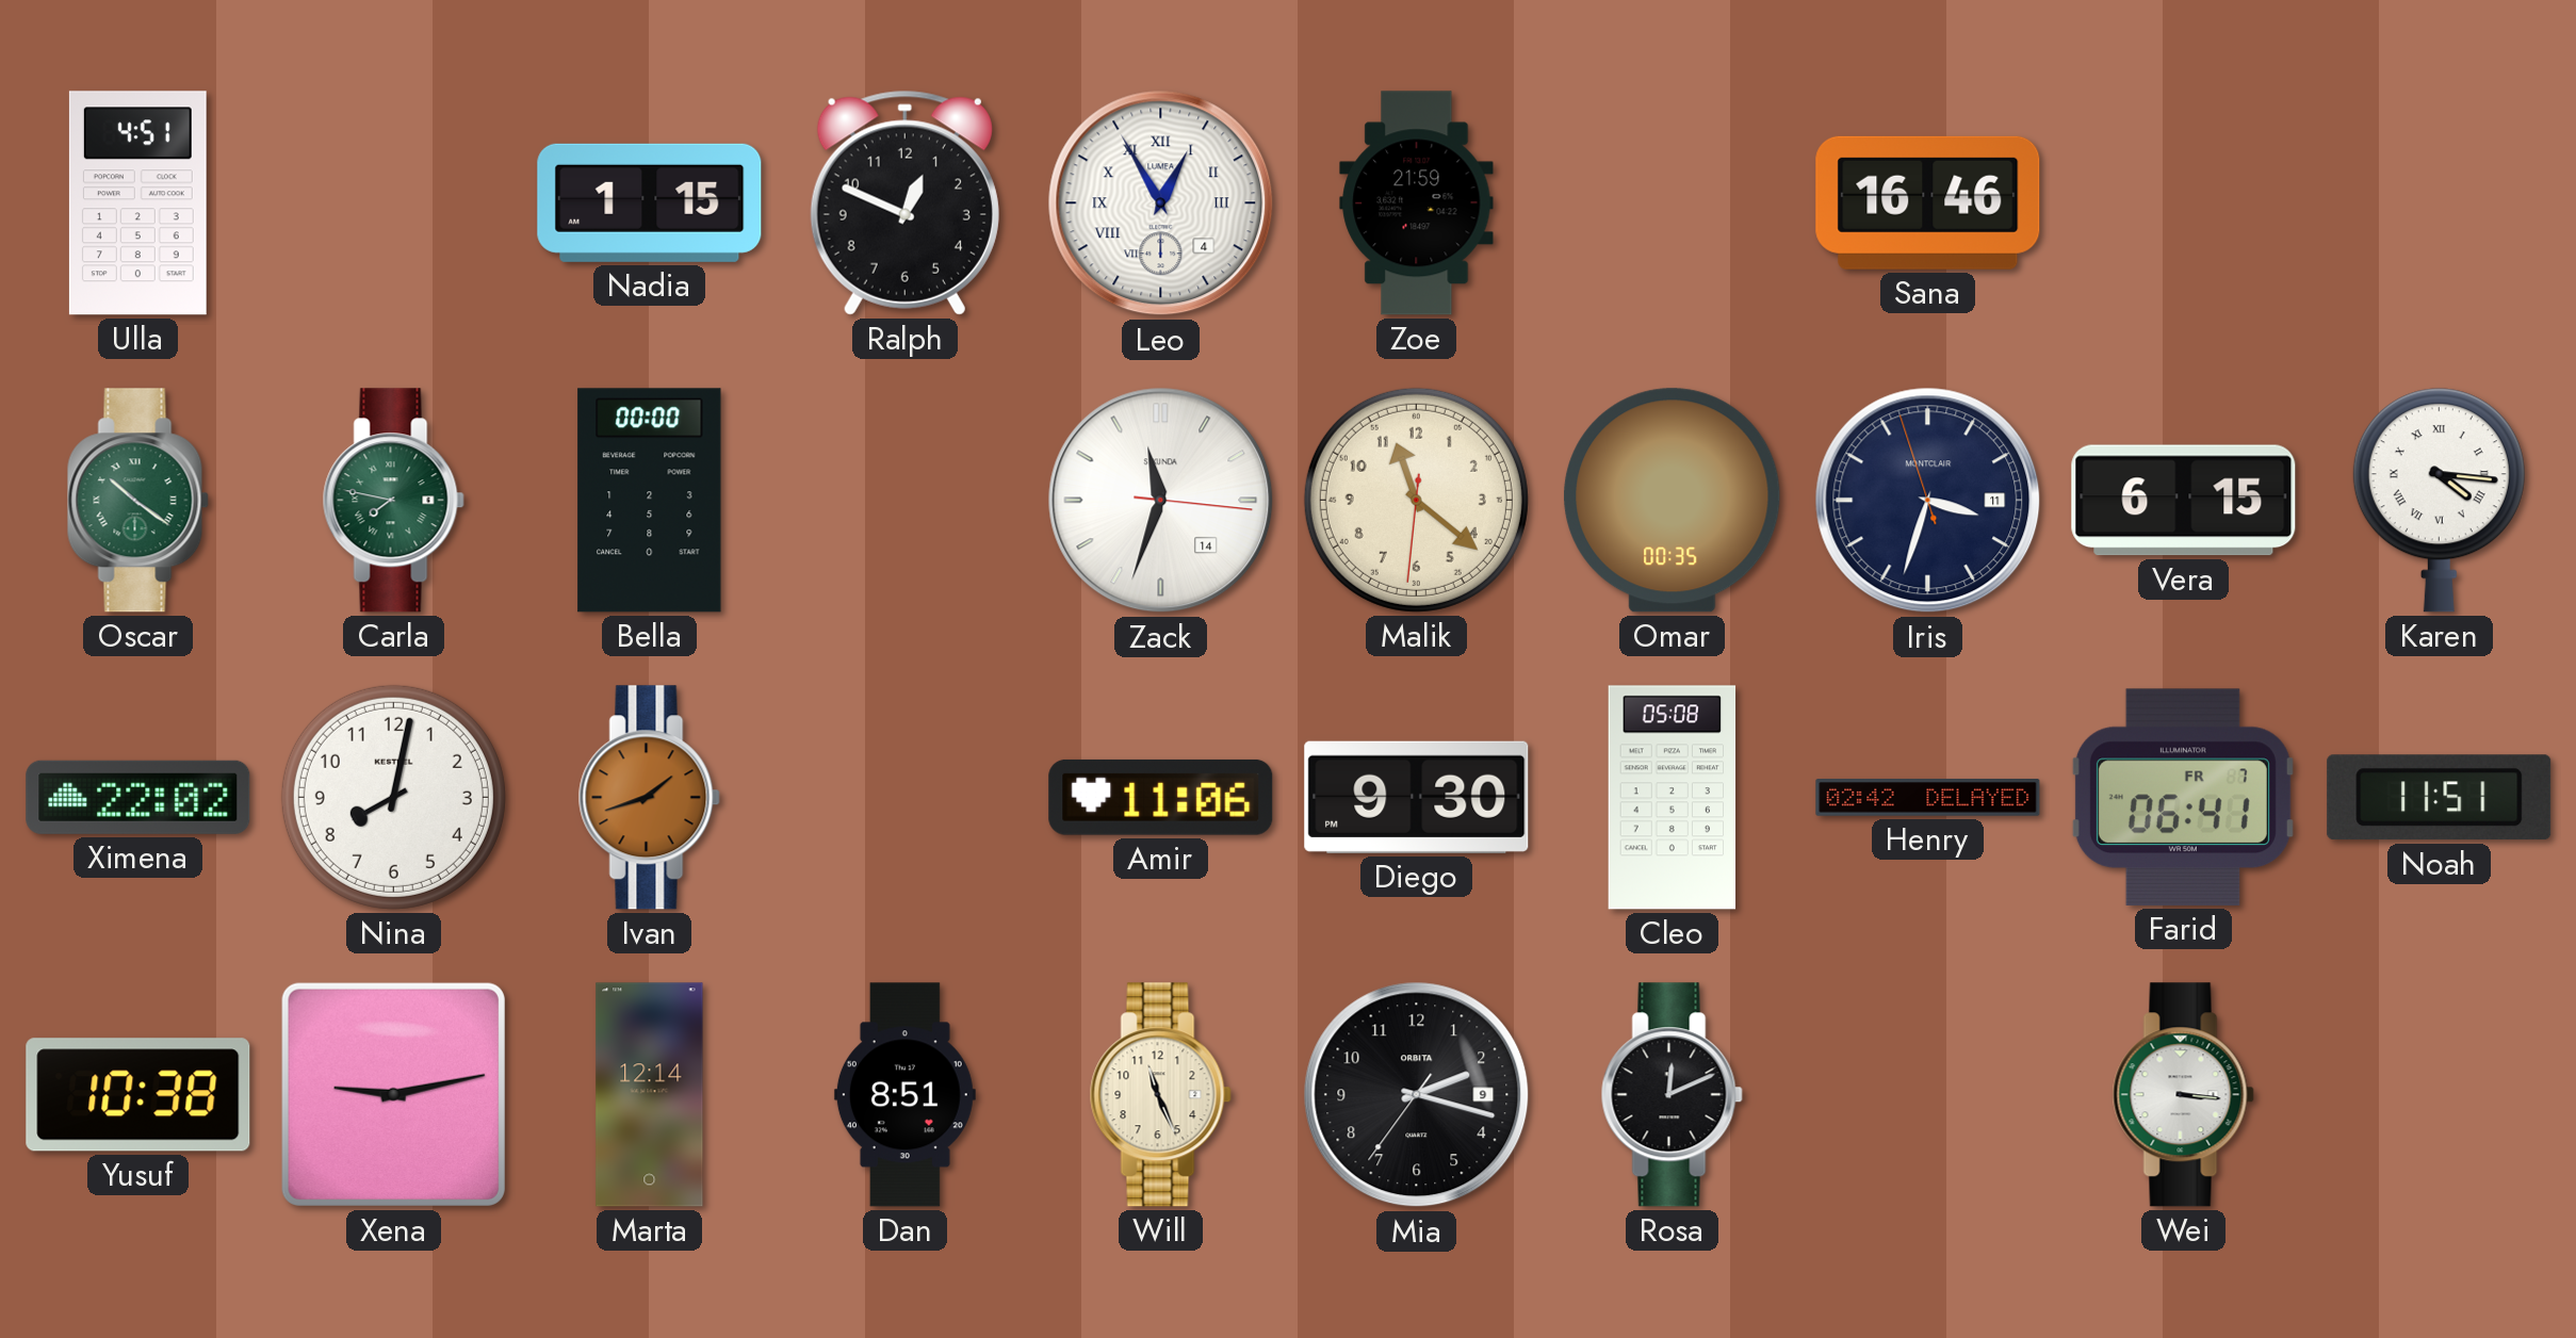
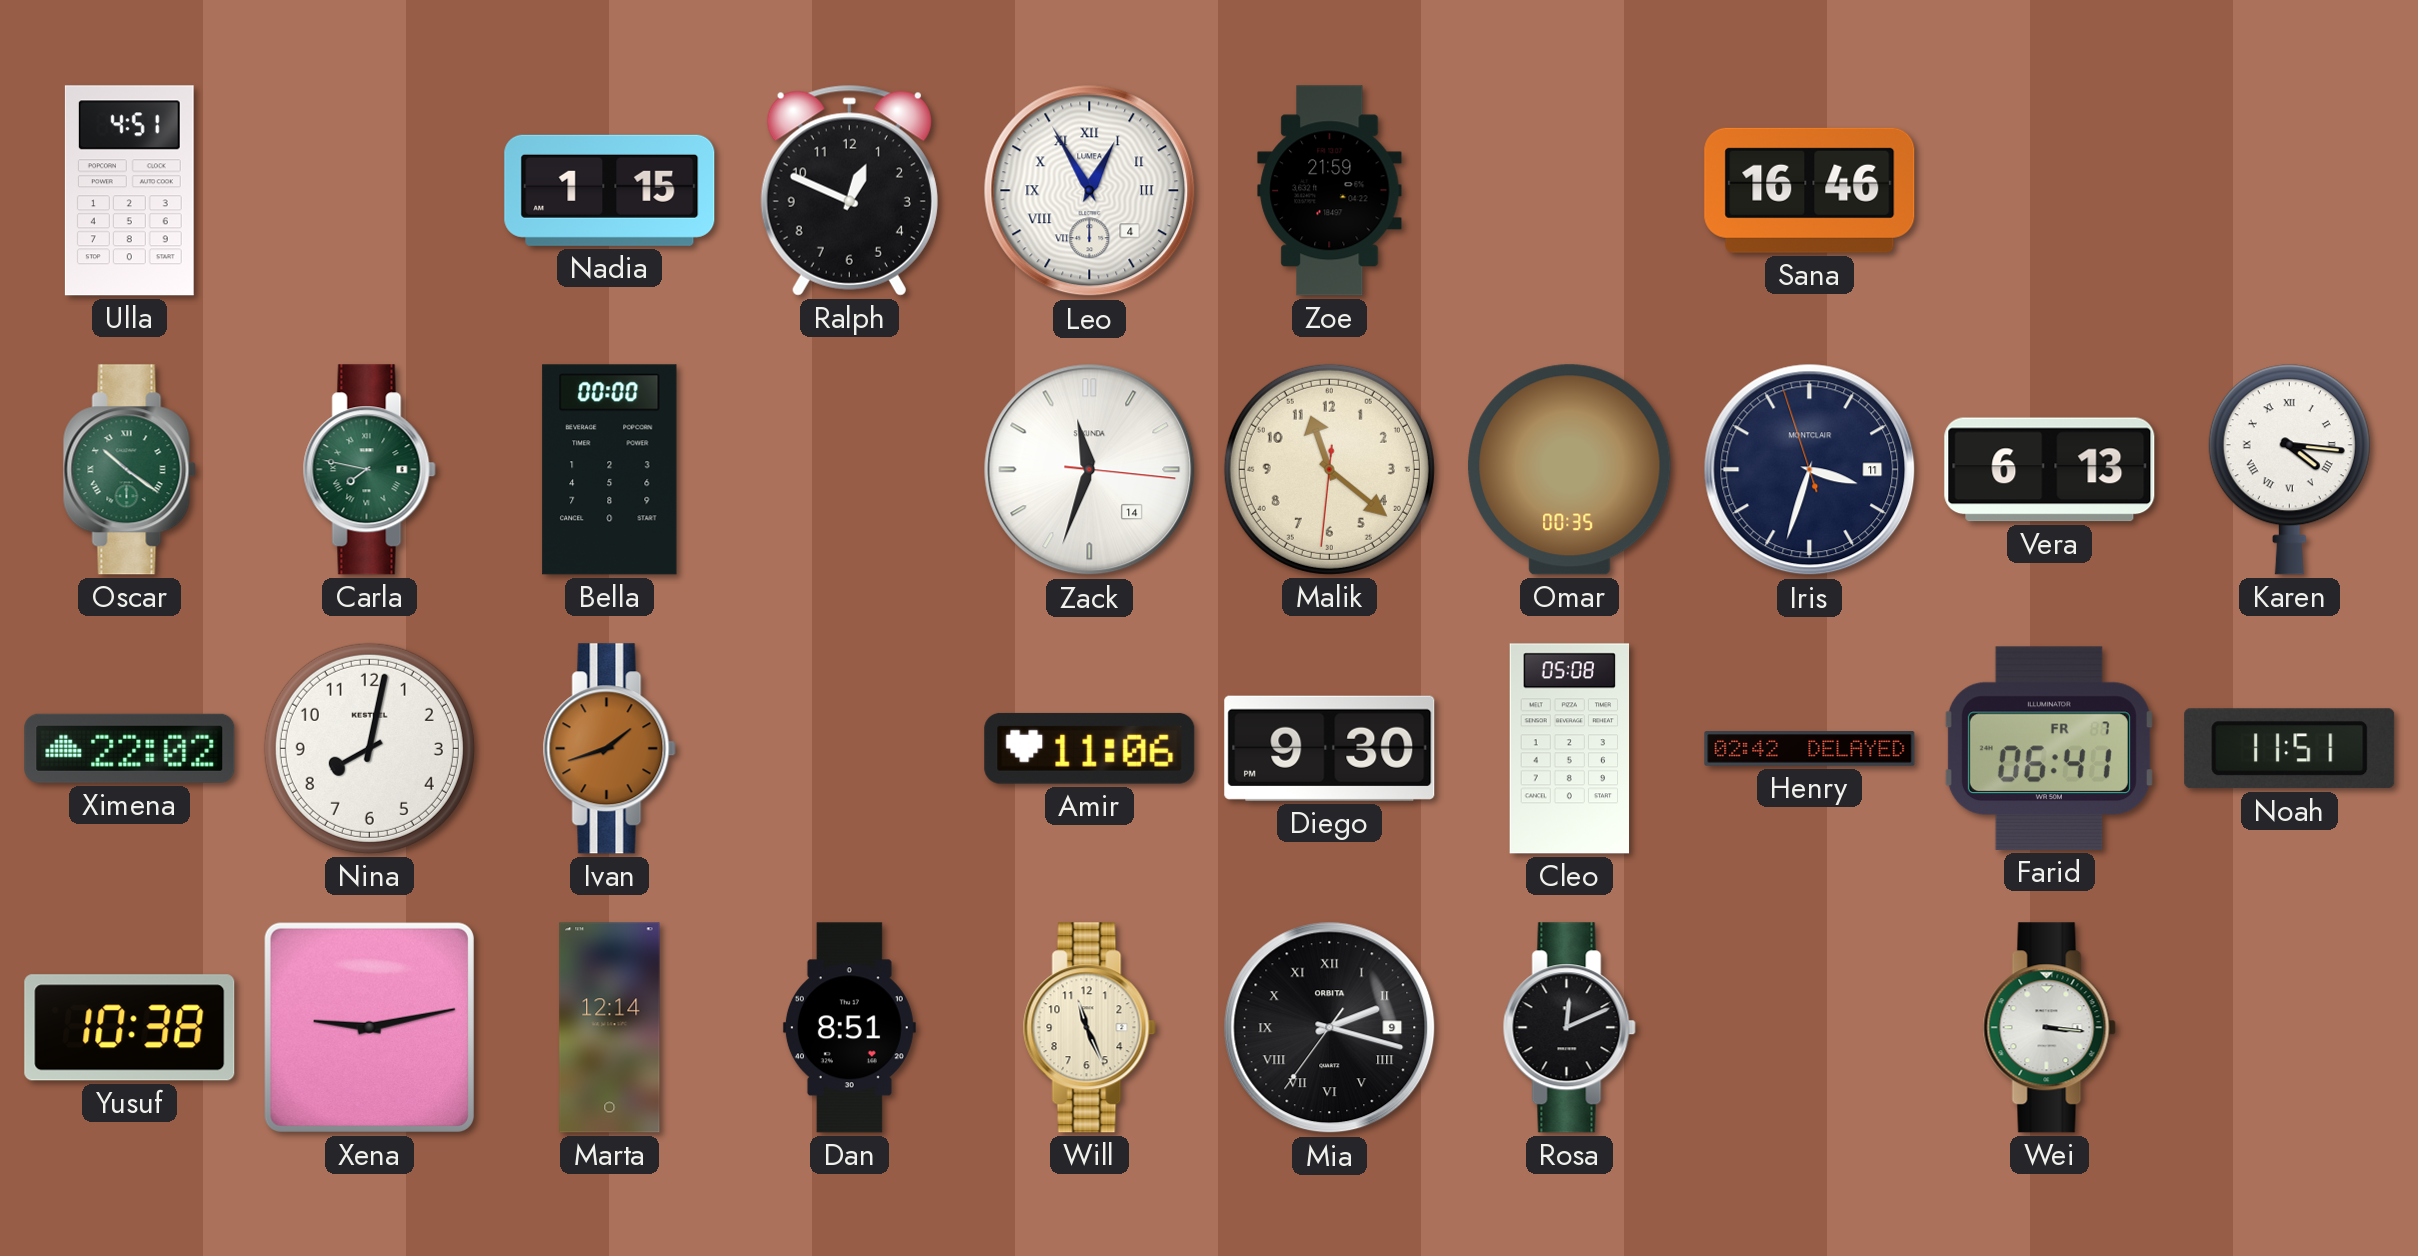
Vera: 6:15 -> 6:13
Mia numerals: Arabic -> Roman
